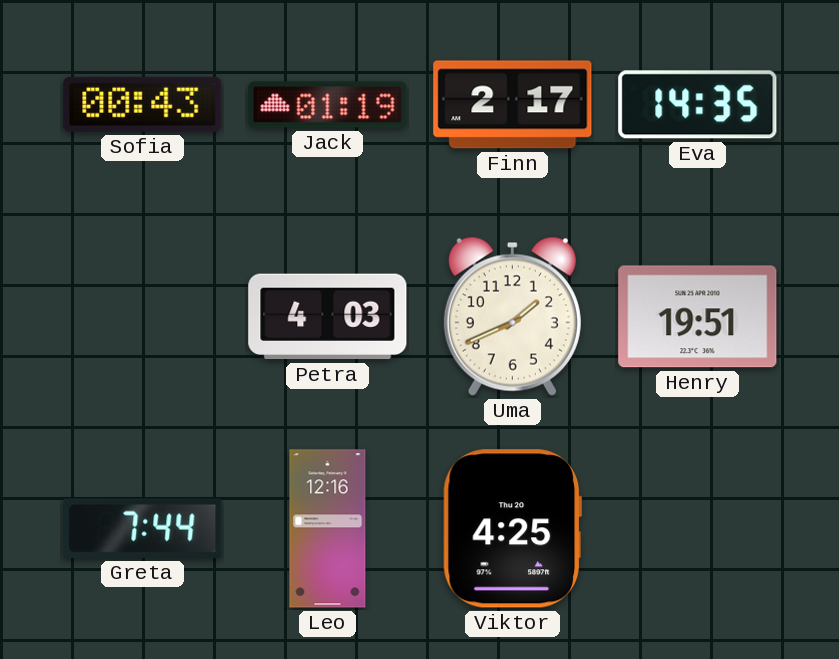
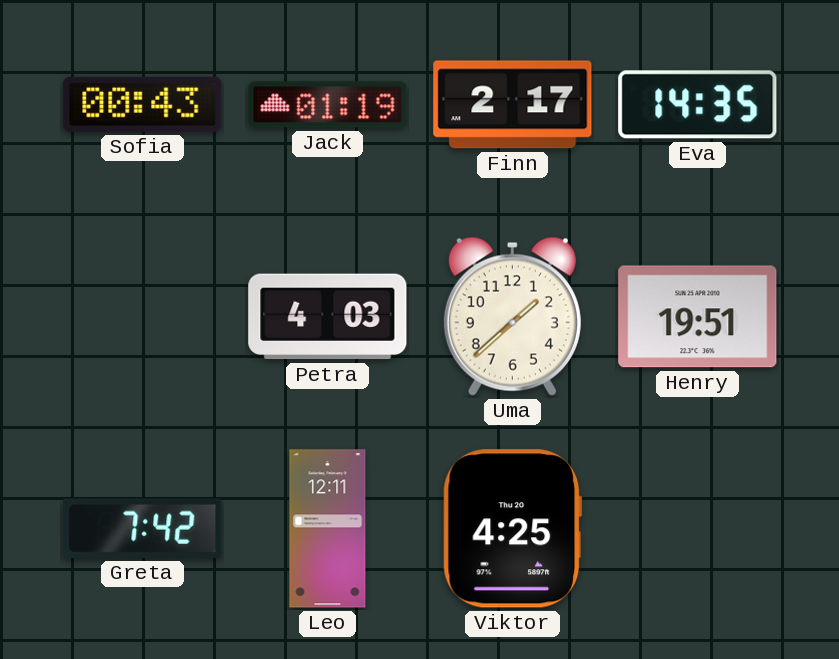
Uma: 1:41 -> 1:38
Greta: 7:44 -> 7:42
Leo: 12:16 -> 12:11
